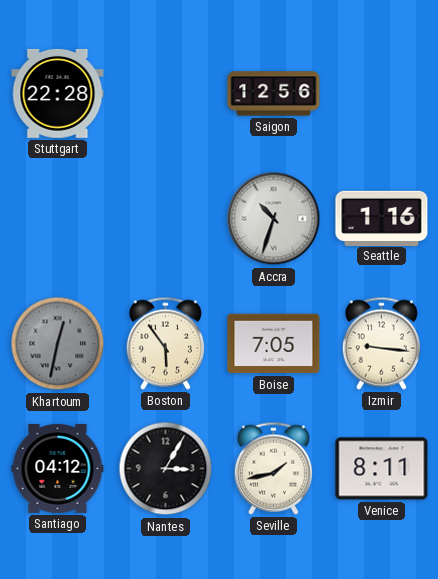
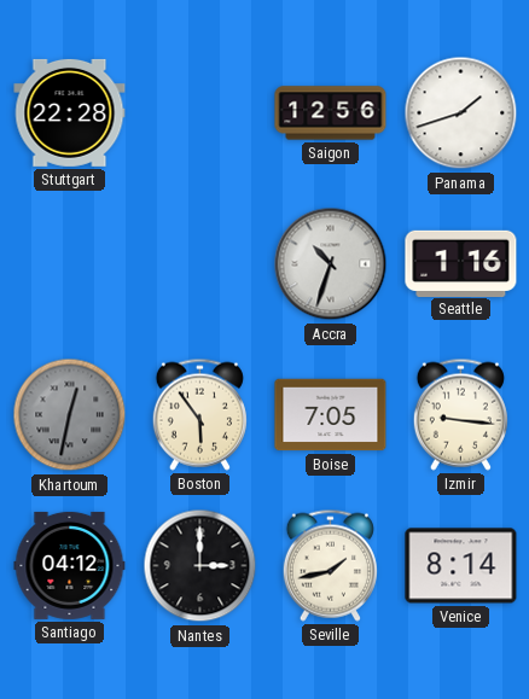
Panama: none -> 1:42
Nantes: 3:05 -> 3:00
Venice: 8:11 -> 8:14
